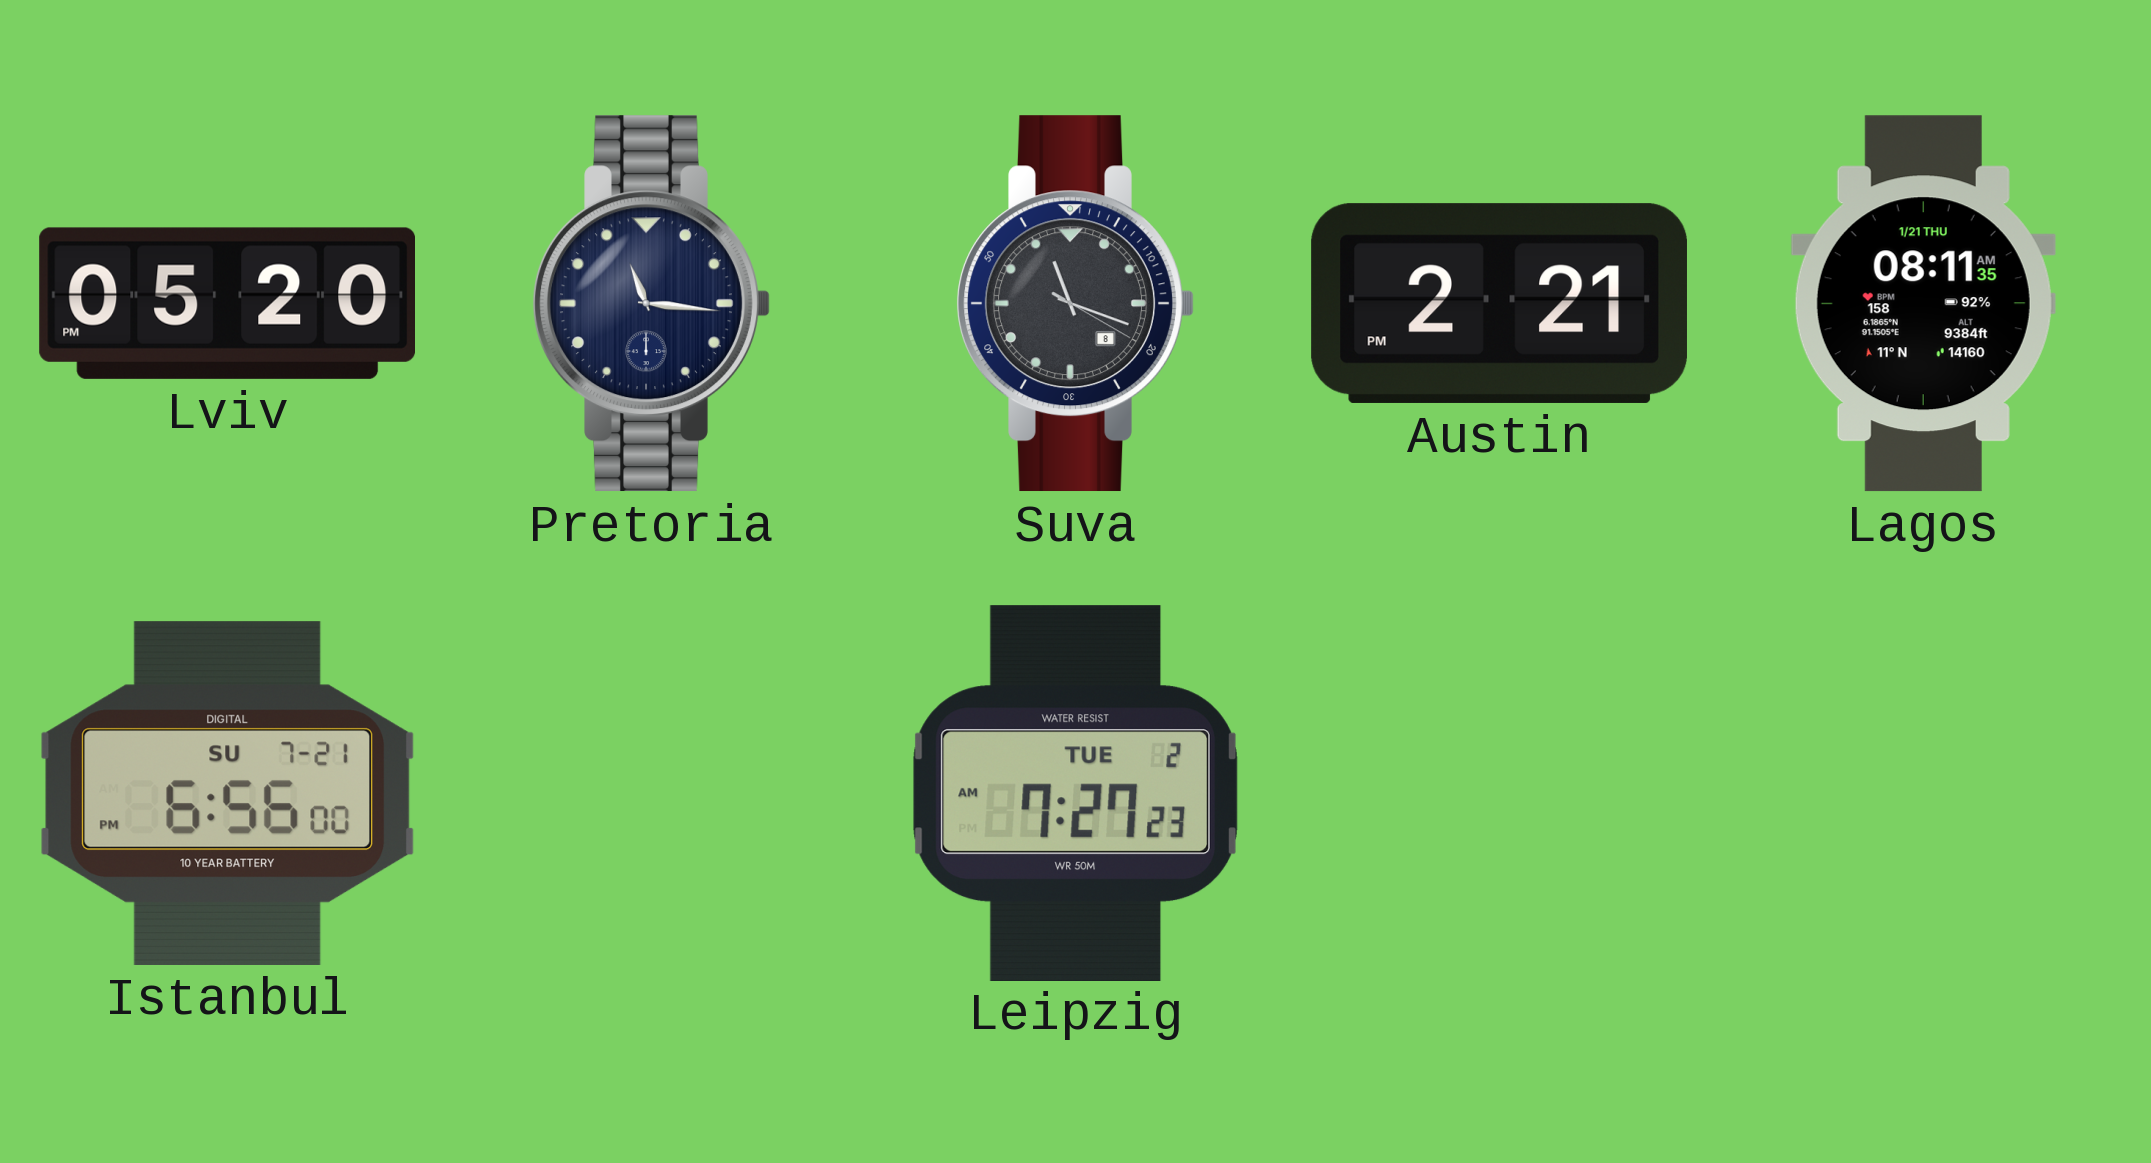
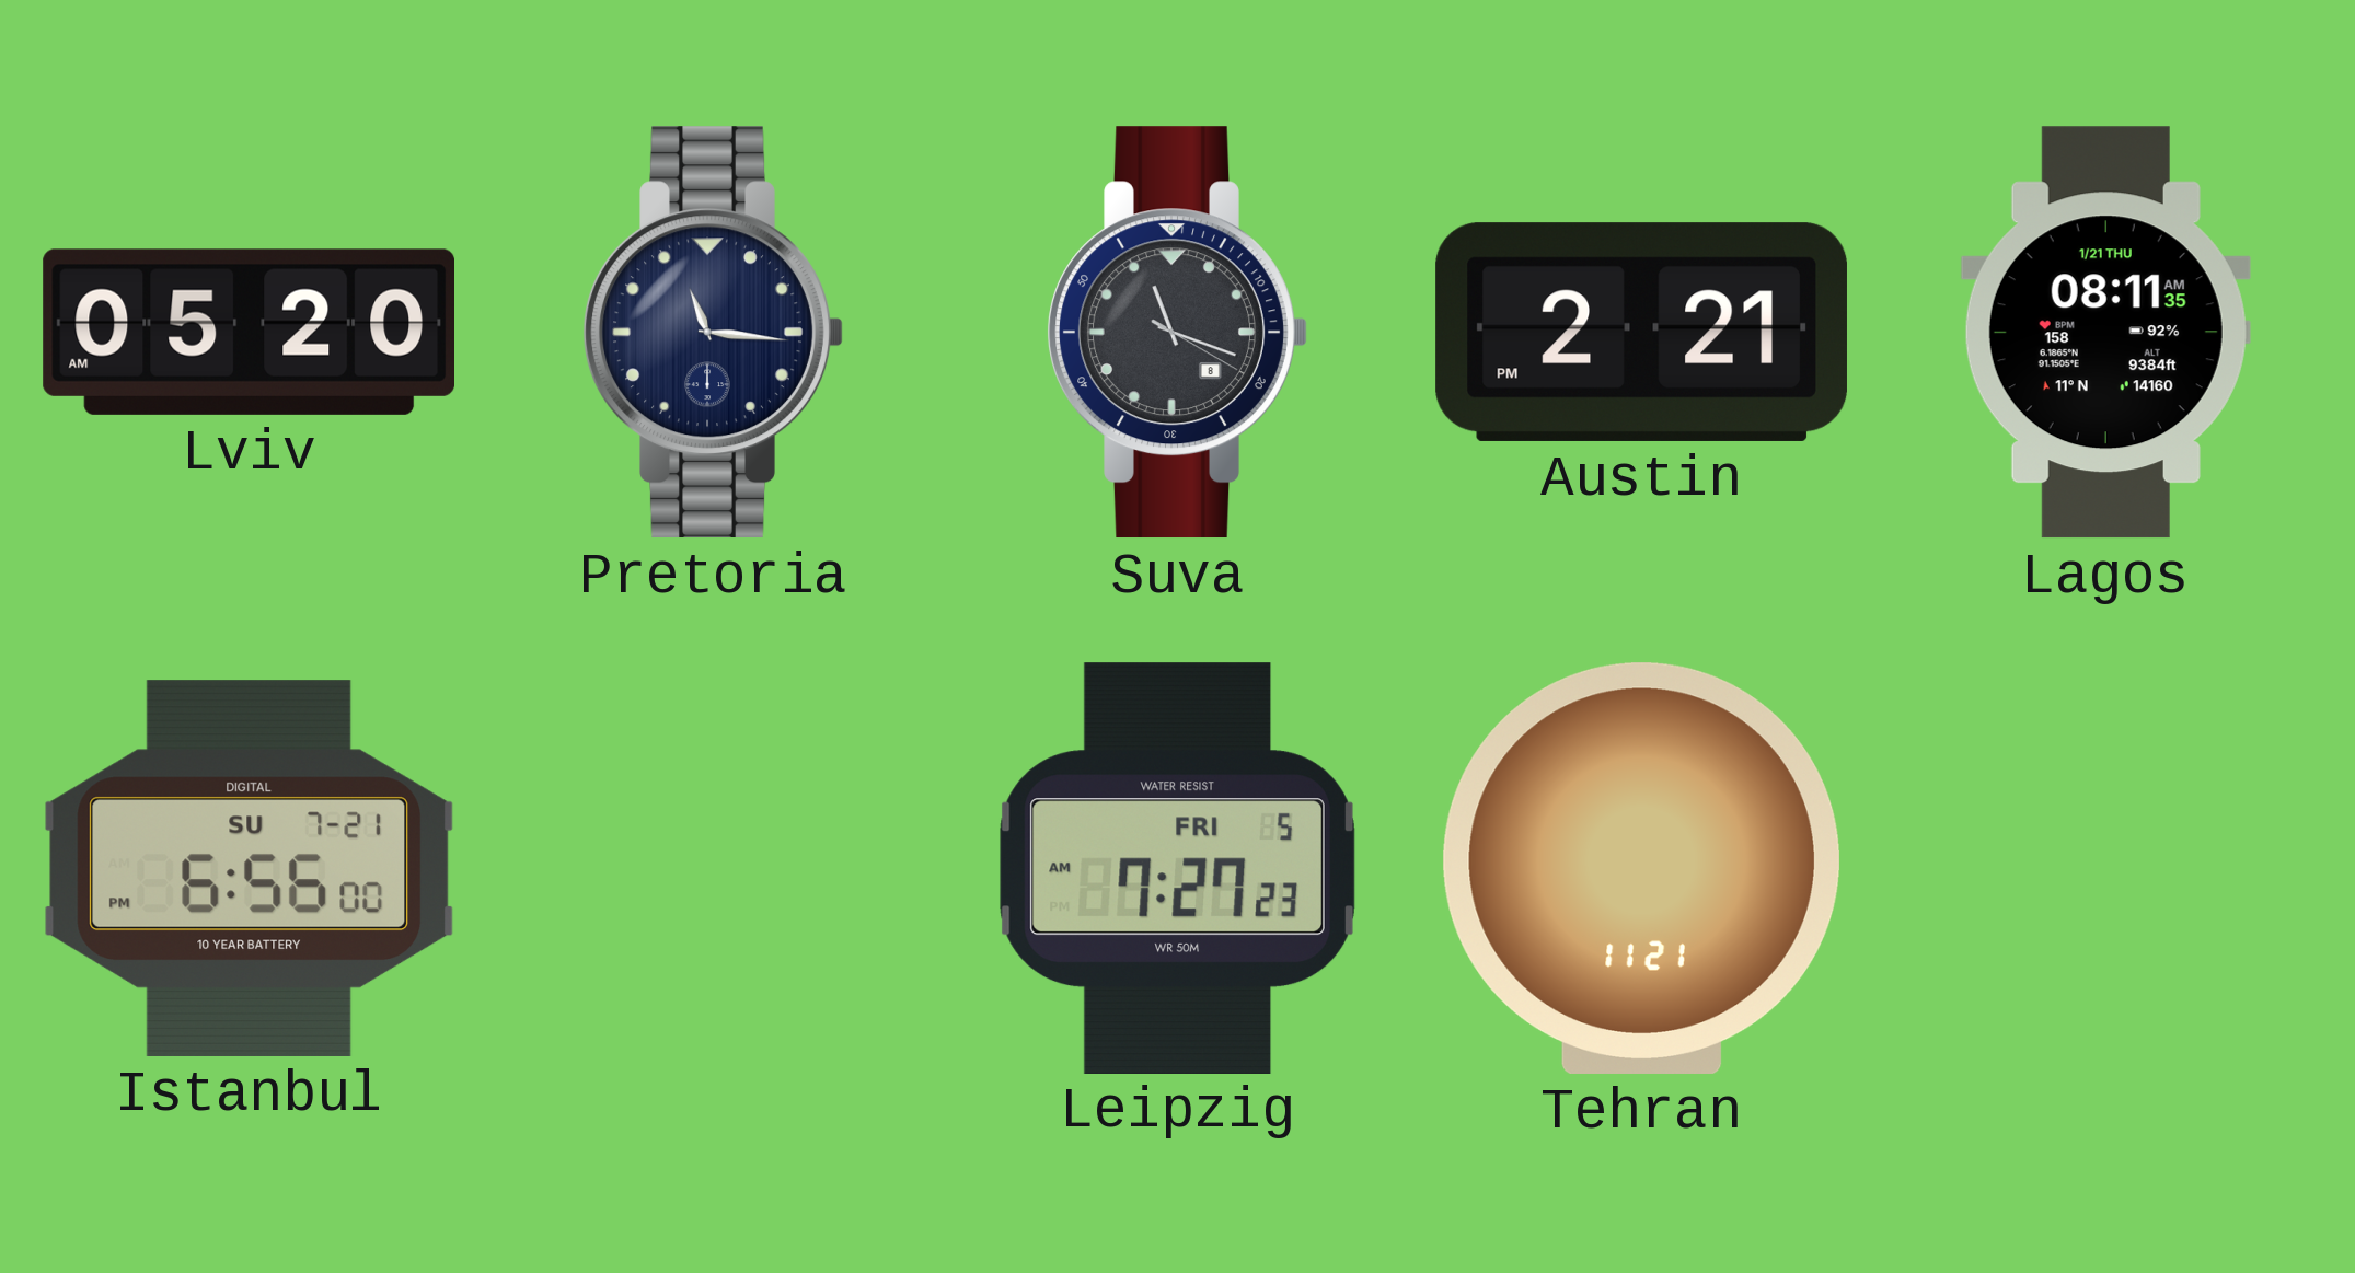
Lviv: 05:20 PM -> 05:20 AM
Leipzig date: TUE 2 -> FRI 5
Tehran: none -> 11:21
